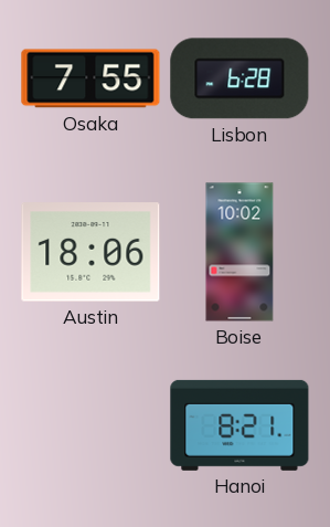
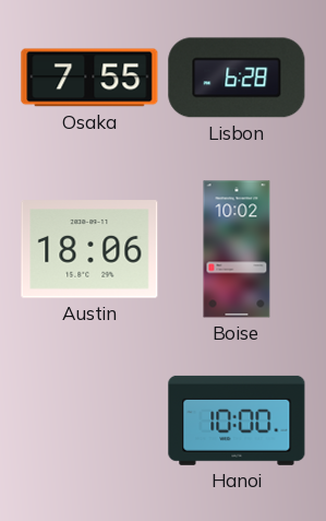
Hanoi: 8:21 -> 10:00
